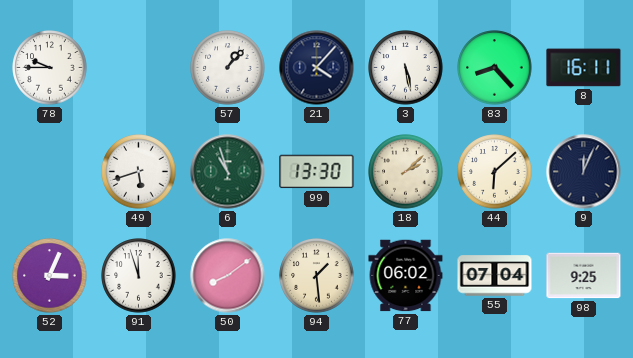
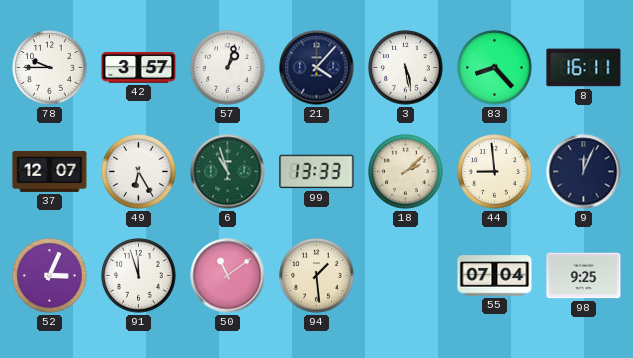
42: none -> 3:57
57: 1:07 -> 1:03
37: none -> 12:07
49: 5:42 -> 6:25
99: 13:30 -> 13:33
44: 6:08 -> 8:59
50: 8:09 -> 11:09
77: 06:02 -> none
